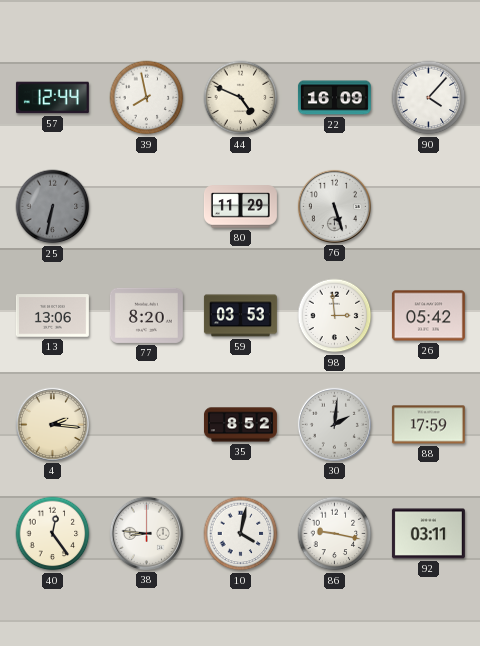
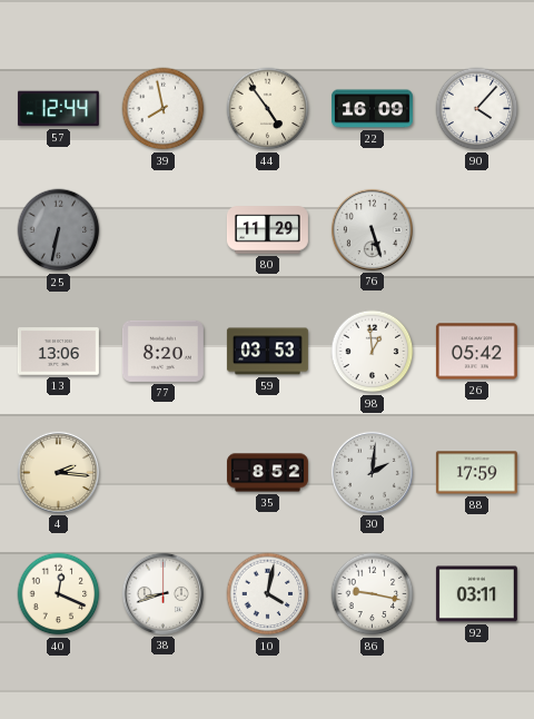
44: 4:49 -> 4:54
98: 2:59 -> 12:59
40: 12:24 -> 12:19
38: 8:46 -> 8:42
